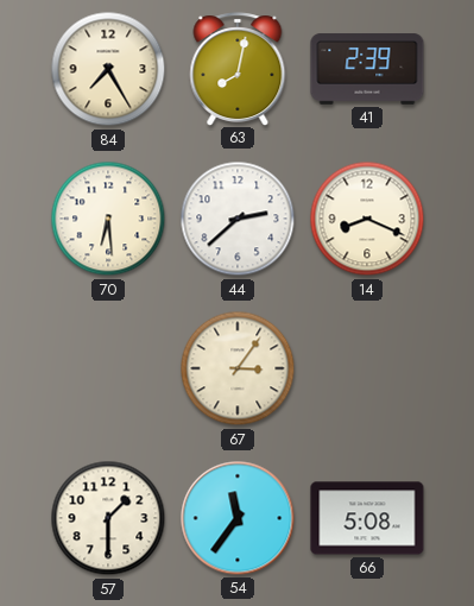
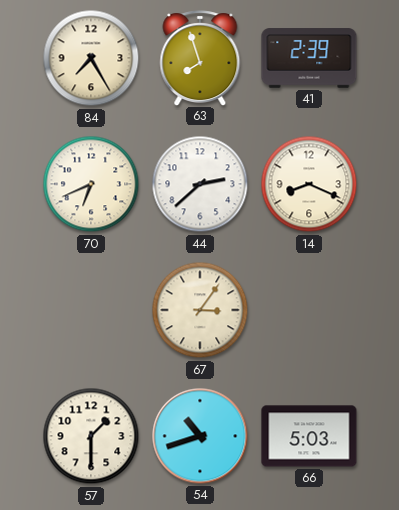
63: 8:02 -> 7:57
70: 6:29 -> 6:41
54: 11:36 -> 10:42
66: 5:08 -> 5:03
